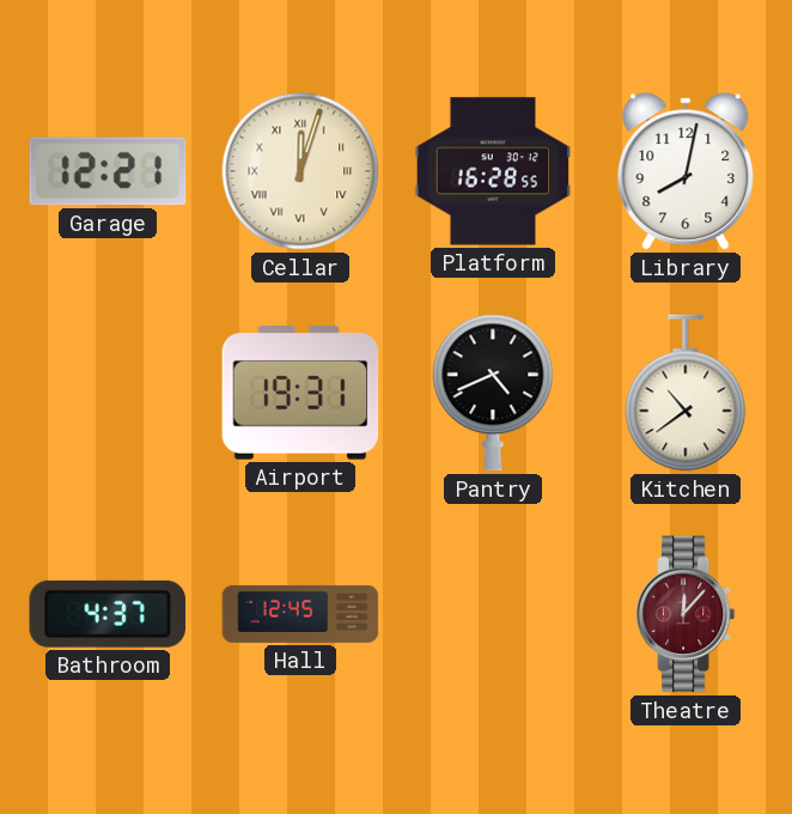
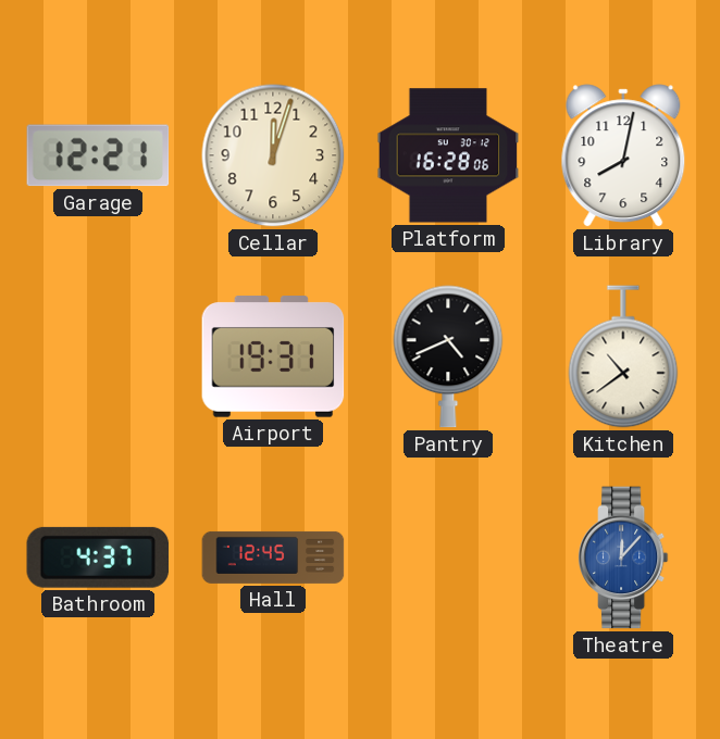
Cellar numerals: Roman -> Arabic
Platform: 16:28:55 -> 16:28:06
Theatre dial: burgundy -> blue
